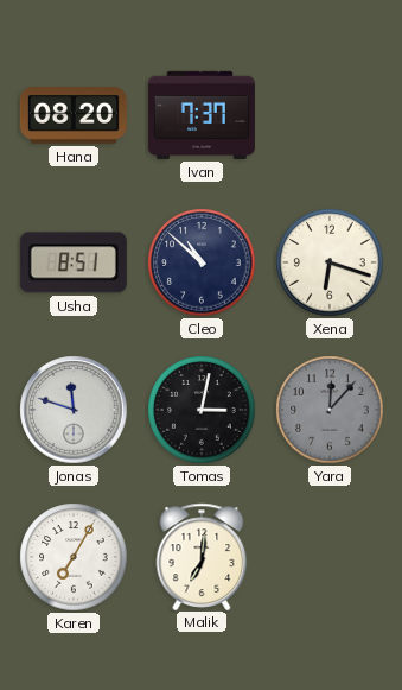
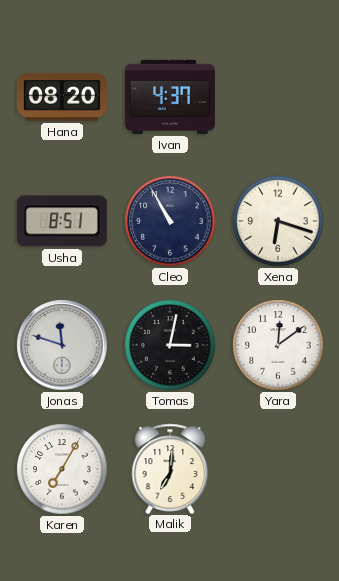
Ivan: 7:37 -> 4:37
Cleo: 10:52 -> 10:55
Yara: 12:07 -> 12:09
Yara dial: grey -> white
